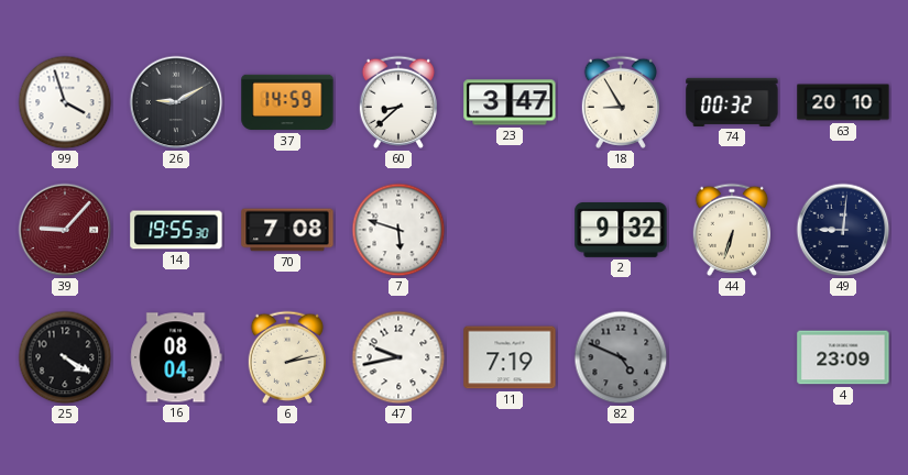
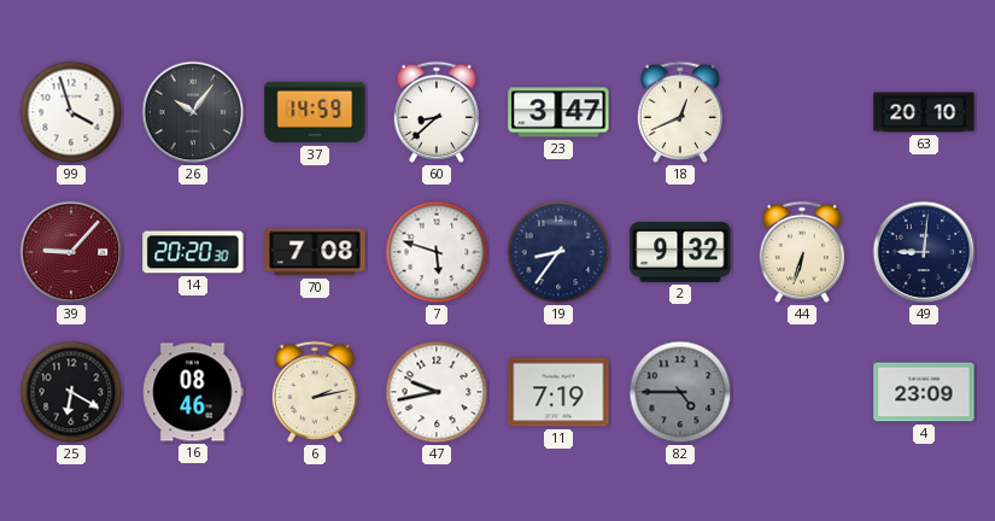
26: 9:10 -> 10:06
18: 8:55 -> 12:41
74: 00:32 -> none
14: 19:55 -> 20:20
19: none -> 8:36
25: 4:20 -> 6:20
16: 08:04 -> 08:46
82: 4:49 -> 4:45
